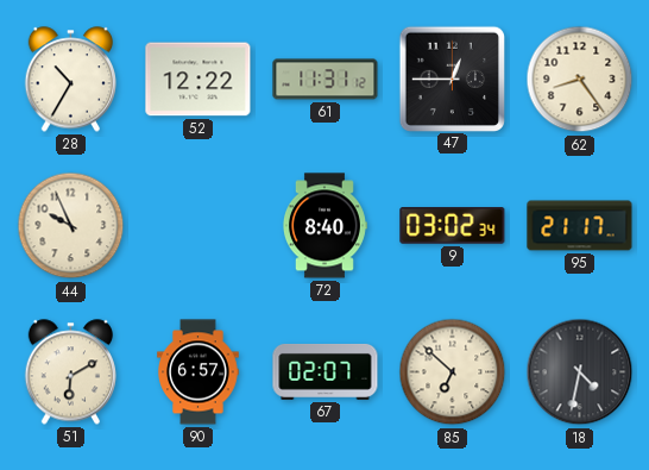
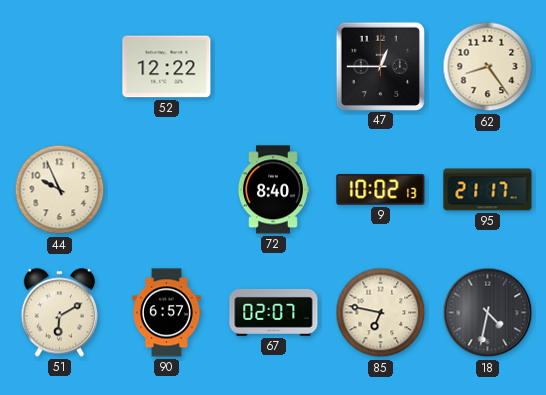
28: 10:35 -> none
61: 11:31 -> none
9: 03:02 -> 10:02
85: 6:52 -> 6:47
